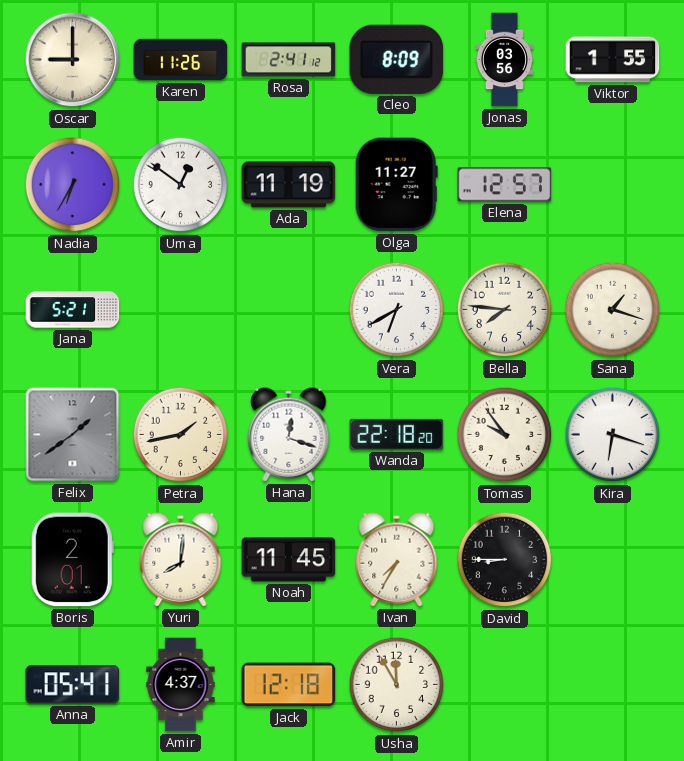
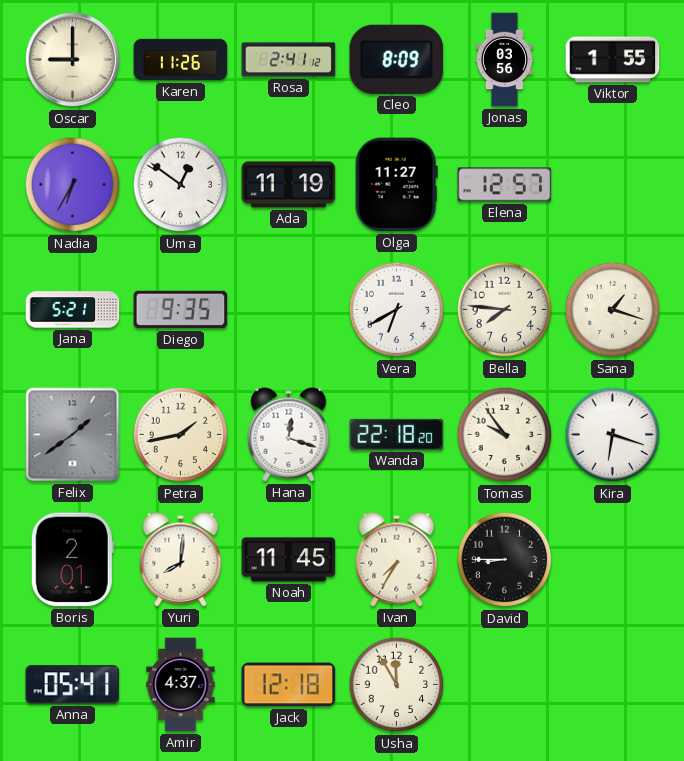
Diego: none -> 9:35
